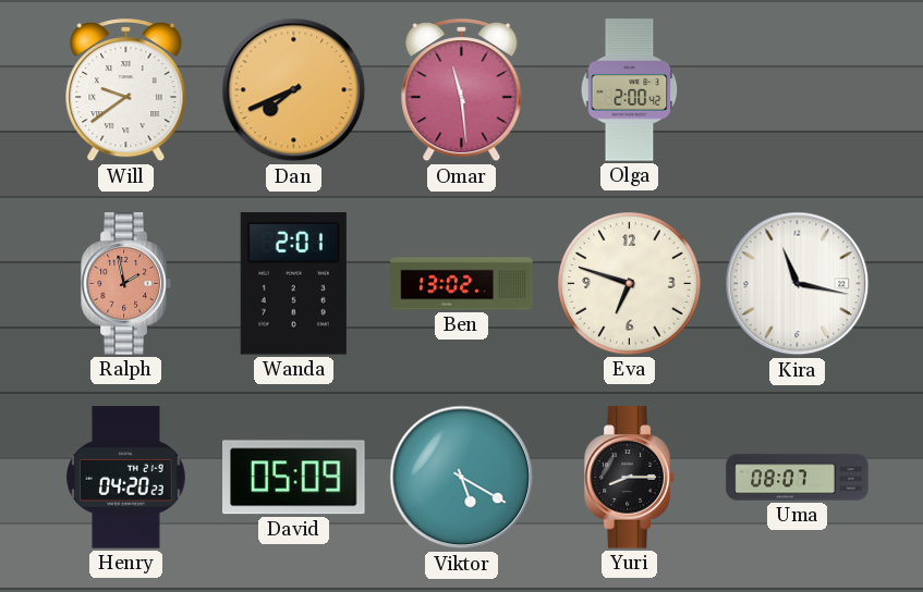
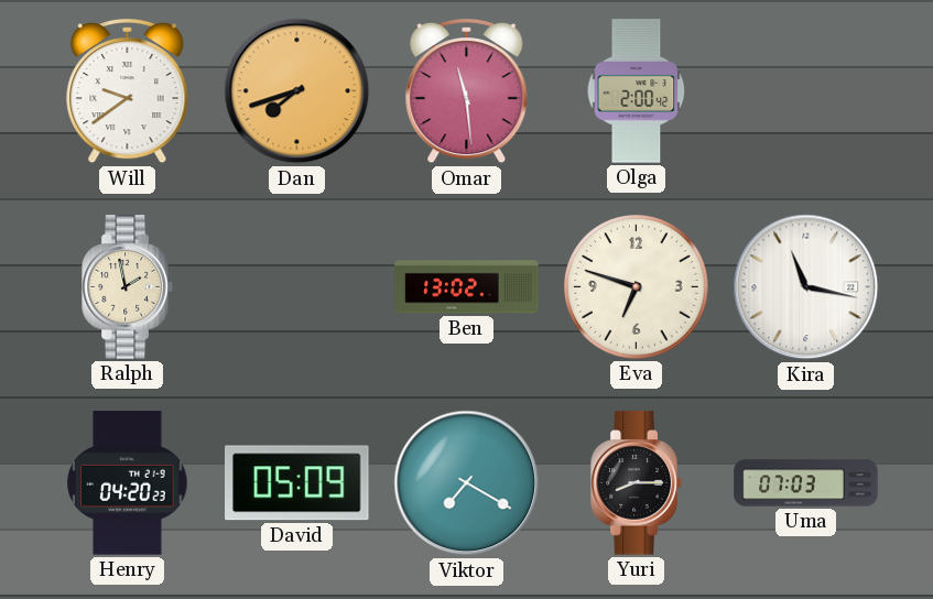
Dan: 7:41 -> 7:42
Ralph dial: salmon -> cream
Wanda: 2:01 -> none
Viktor: 5:20 -> 7:20
Uma: 08:07 -> 07:03
